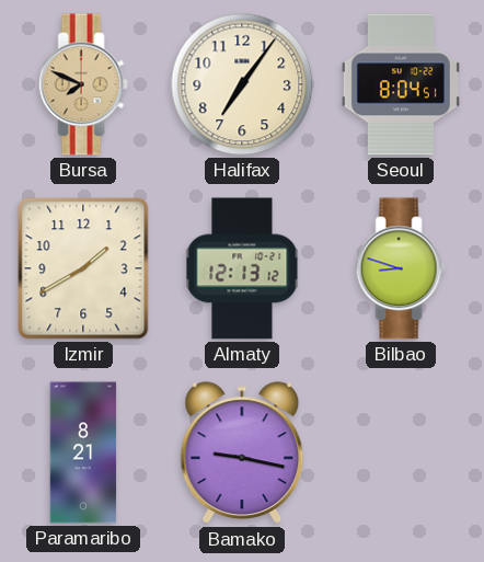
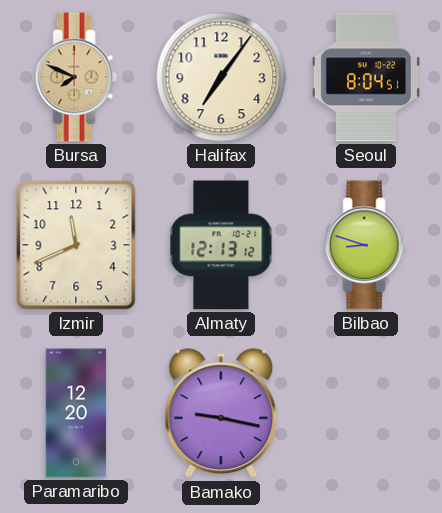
Izmir: 1:40 -> 11:41
Paramaribo: 8:21 -> 12:20
